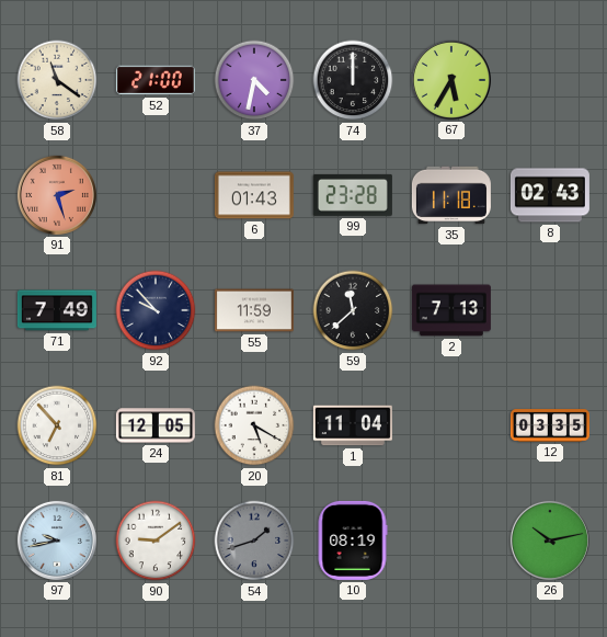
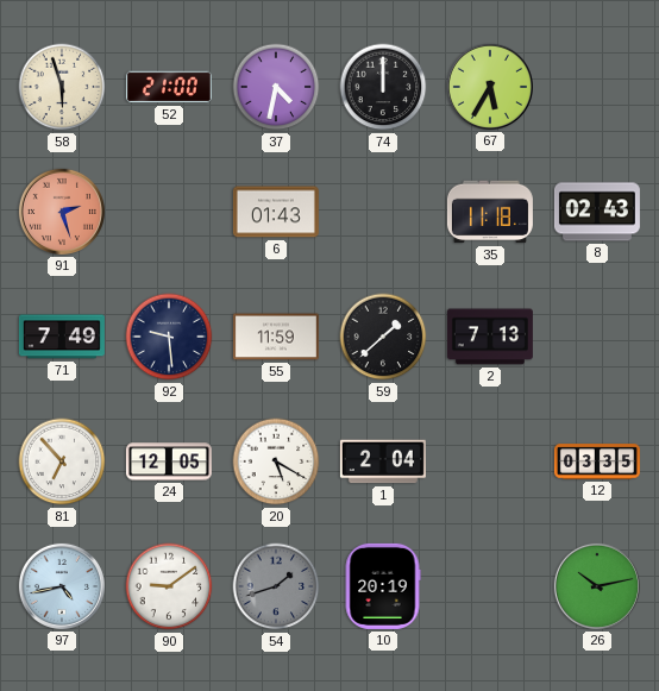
58: 11:21 -> 5:57
99: 23:28 -> none
92: 9:53 -> 9:29
59: 11:38 -> 1:38
1: 11:04 -> 2:04
97: 9:43 -> 4:43
10: 08:19 -> 20:19
